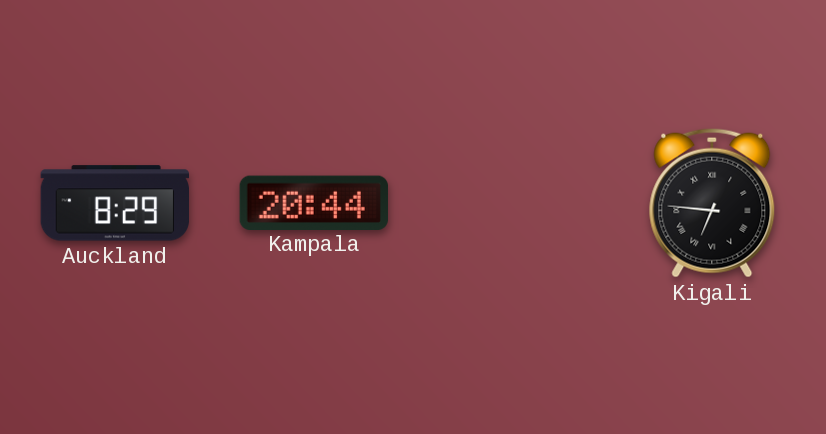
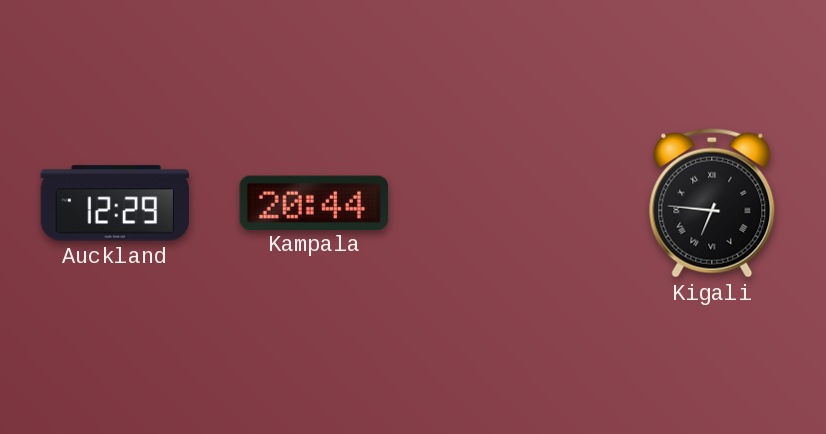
Auckland: 8:29 -> 12:29
